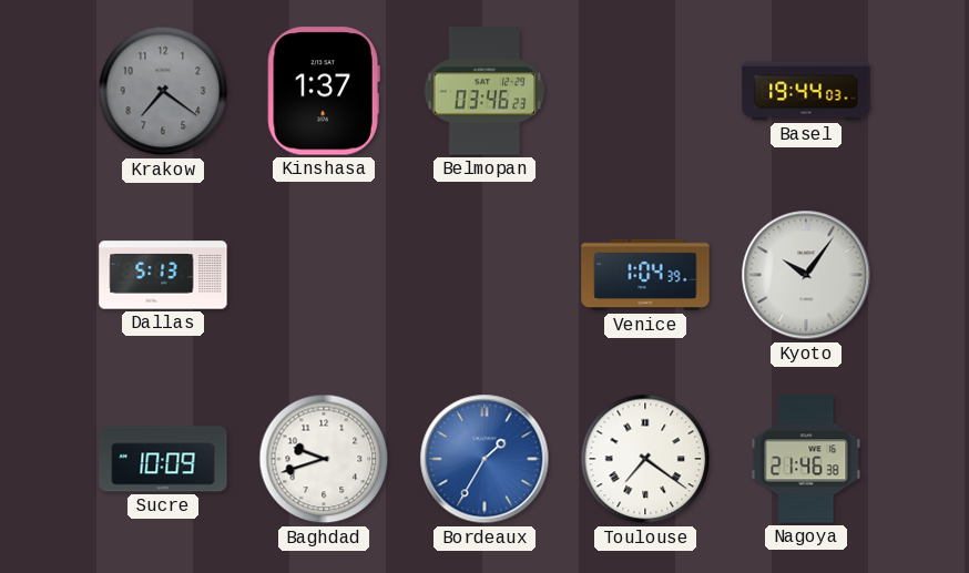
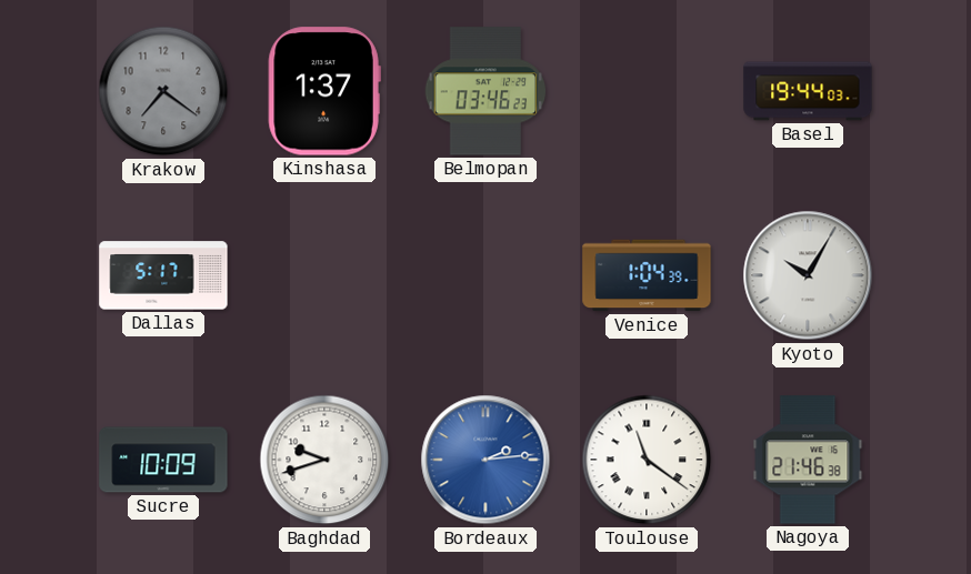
Dallas: 5:13 -> 5:17
Kyoto: 10:06 -> 10:05
Bordeaux: 1:35 -> 2:14
Toulouse: 7:21 -> 11:21
